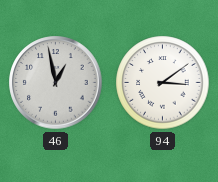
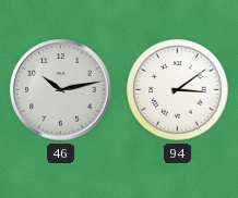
46: 12:58 -> 10:13
